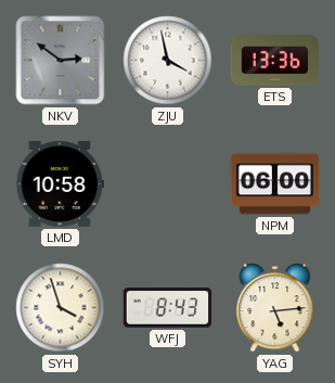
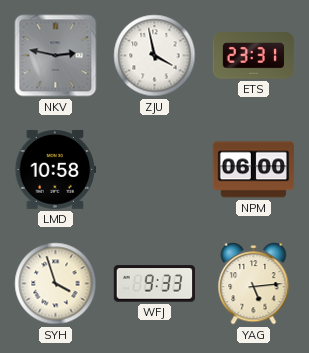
NKV: 2:51 -> 2:47
ETS: 13:36 -> 23:31
WFJ: 8:43 -> 9:33
